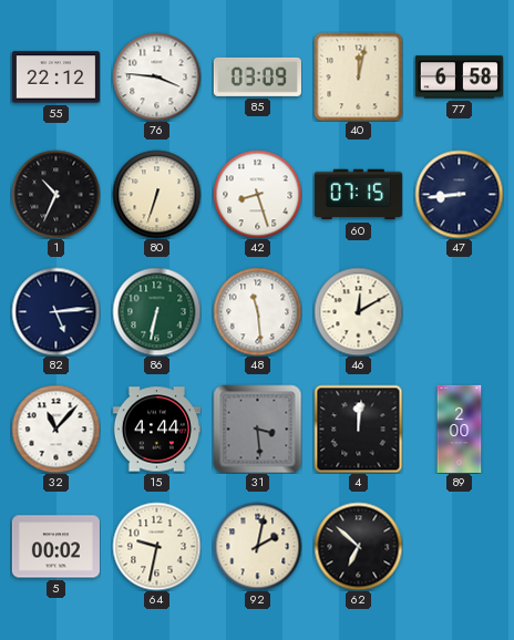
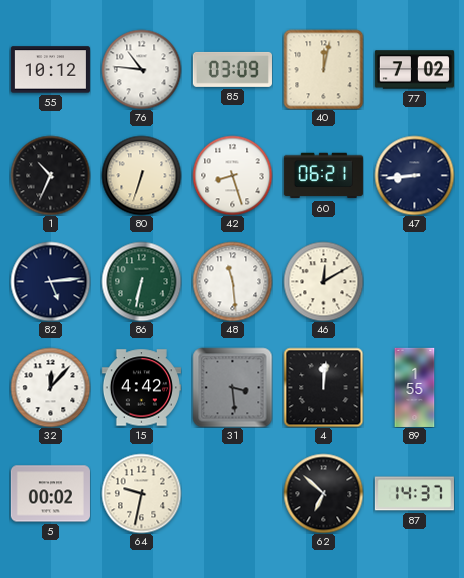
55: 22:12 -> 10:12
76: 3:46 -> 10:46
77: 6:58 -> 7:02
60: 07:15 -> 06:21
32: 11:07 -> 12:07
15: 4:44 -> 4:42
89: 2:00 -> 1:55
92: 2:02 -> none
87: none -> 14:37
